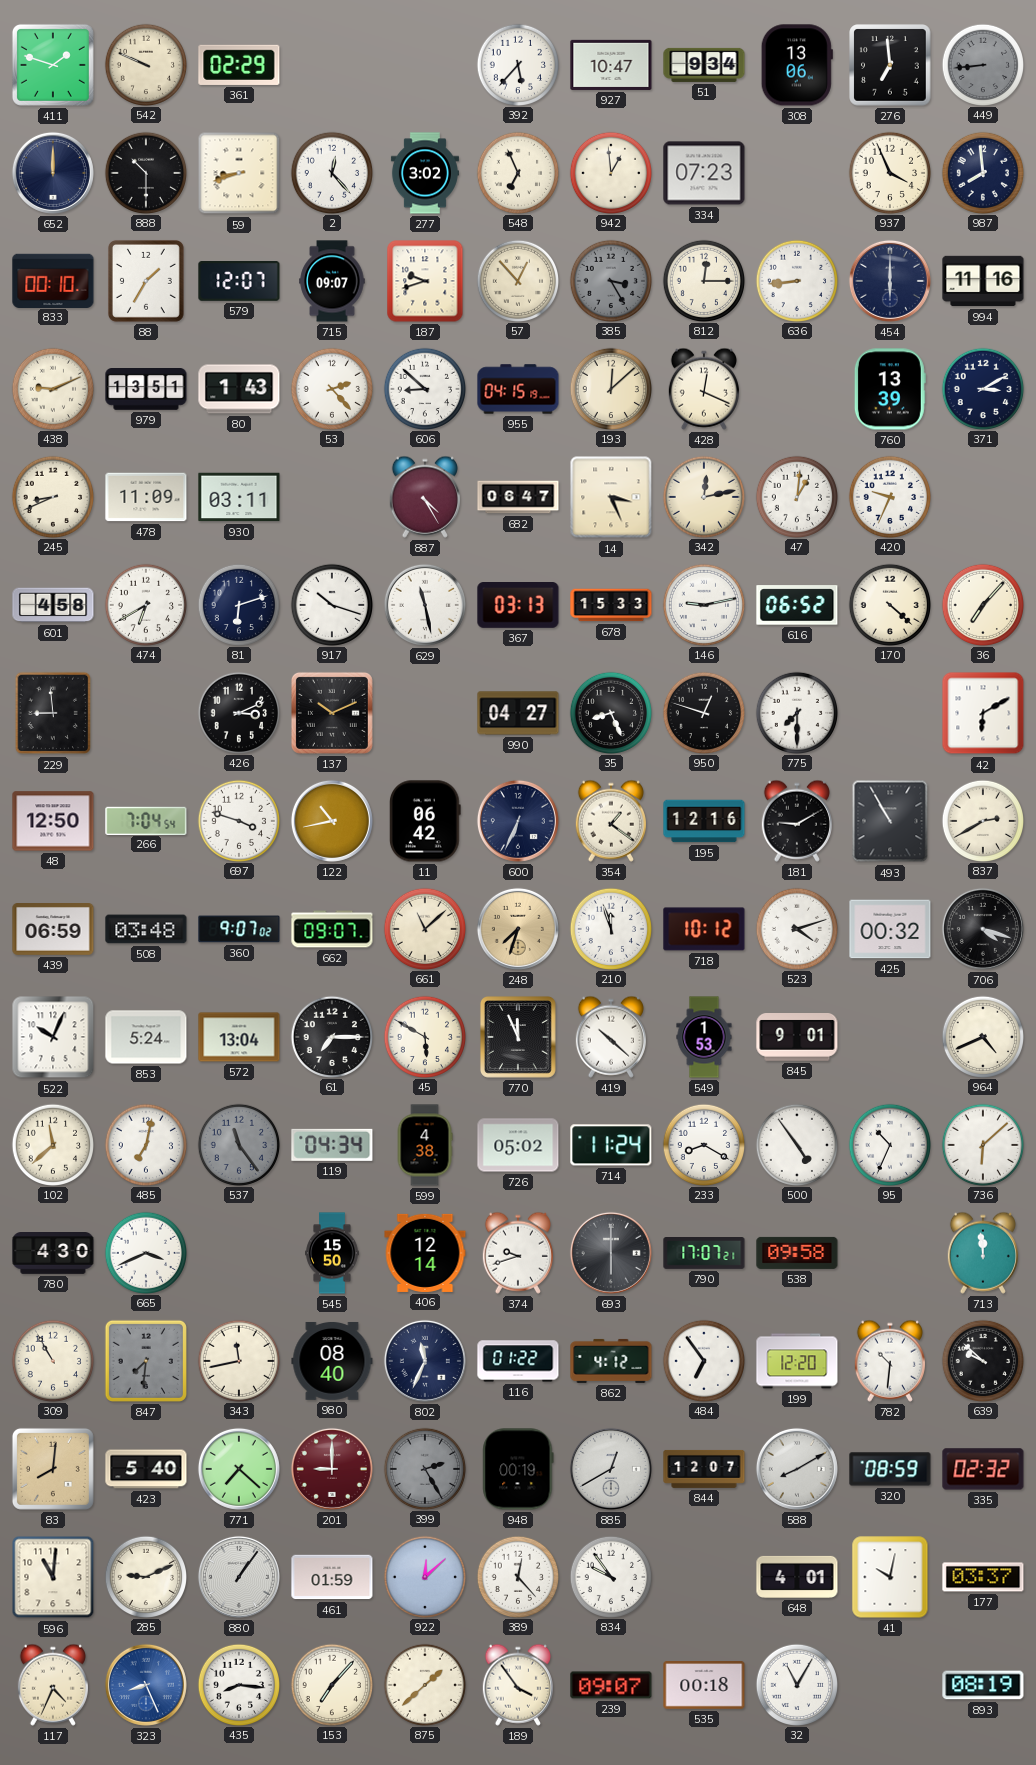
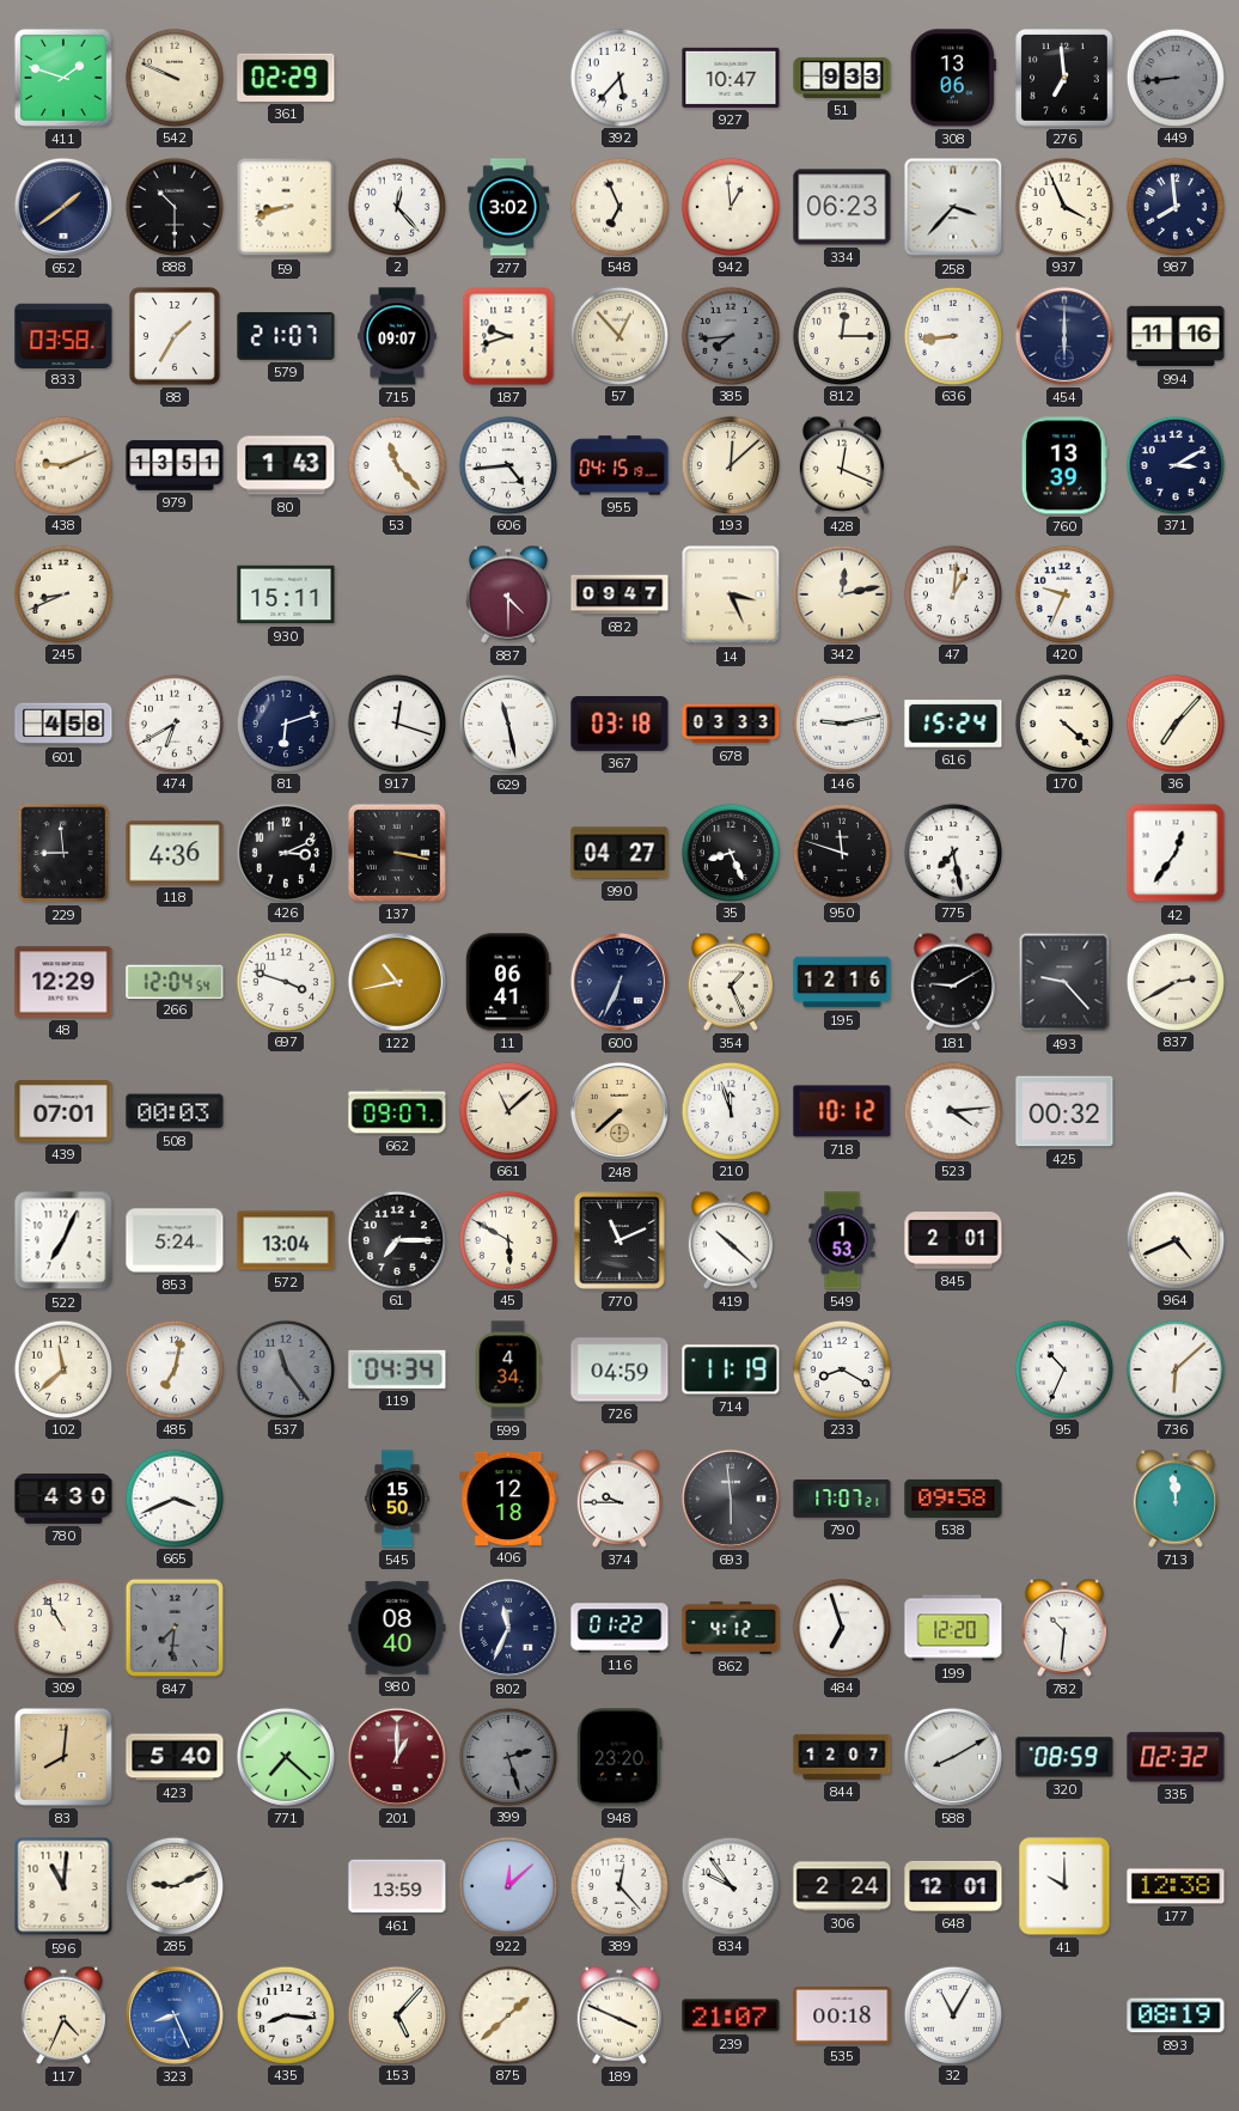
51: 9:34 -> 9:33
652: 12:00 -> 1:39
334: 07:23 -> 06:23
258: none -> 3:37
833: 00:10 -> 03:58
579: 12:07 -> 21:07
385: 3:25 -> 7:44
53: 2:23 -> 11:23
606: 8:52 -> 4:44
478: 11:09 -> none
930: 03:11 -> 15:11
887: 4:25 -> 4:30
682: 06:47 -> 09:47
917: 10:18 -> 12:18
367: 03:13 -> 03:18
678: 15:33 -> 03:33
616: 06:52 -> 15:24
118: none -> 4:36
137: 10:11 -> 3:17
950: 12:48 -> 11:48
775: 7:30 -> 7:28
42: 6:10 -> 12:36
48: 12:50 -> 12:29
266: 7:04 -> 12:04
11: 06:42 -> 06:41
354: 1:21 -> 1:26
493: 10:55 -> 9:23
439: 06:59 -> 07:01
508: 03:48 -> 00:03
360: 9:07 -> none
248: 7:33 -> 7:38
523: 4:12 -> 4:14
706: 4:18 -> none
522: 10:04 -> 7:04
770: 11:56 -> 11:11
845: 9:01 -> 2:01
599: 4:38 -> 4:34
726: 05:02 -> 04:59
714: 11:24 -> 11:19
500: 4:54 -> none
406: 12:14 -> 12:18
374: 9:42 -> 9:45
693: 6:00 -> 5:59
343: 11:43 -> none
484: 6:54 -> 6:57
639: 9:52 -> none
201: 9:00 -> 1:00
399: 2:25 -> 2:27
948: 00:19 -> 23:20
885: 12:40 -> none
880: 1:06 -> none
461: 01:59 -> 13:59
306: none -> 2:24
648: 4:01 -> 12:01
41: 10:02 -> 10:00
177: 03:37 -> 12:38
153: 7:07 -> 5:07
189: 3:54 -> 3:49
239: 09:07 -> 21:07
